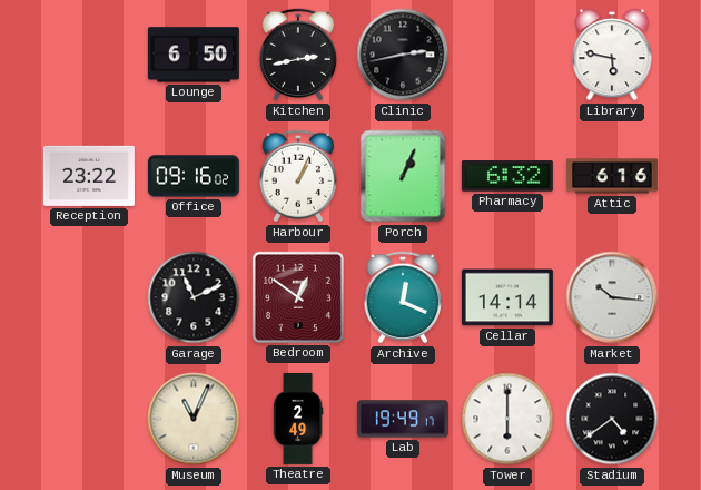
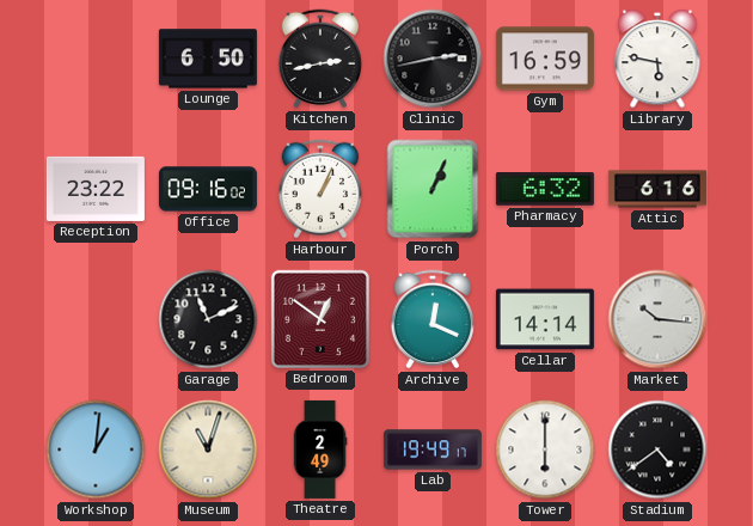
Gym: none -> 16:59
Workshop: none -> 1:01
Museum: 11:04 -> 11:03
